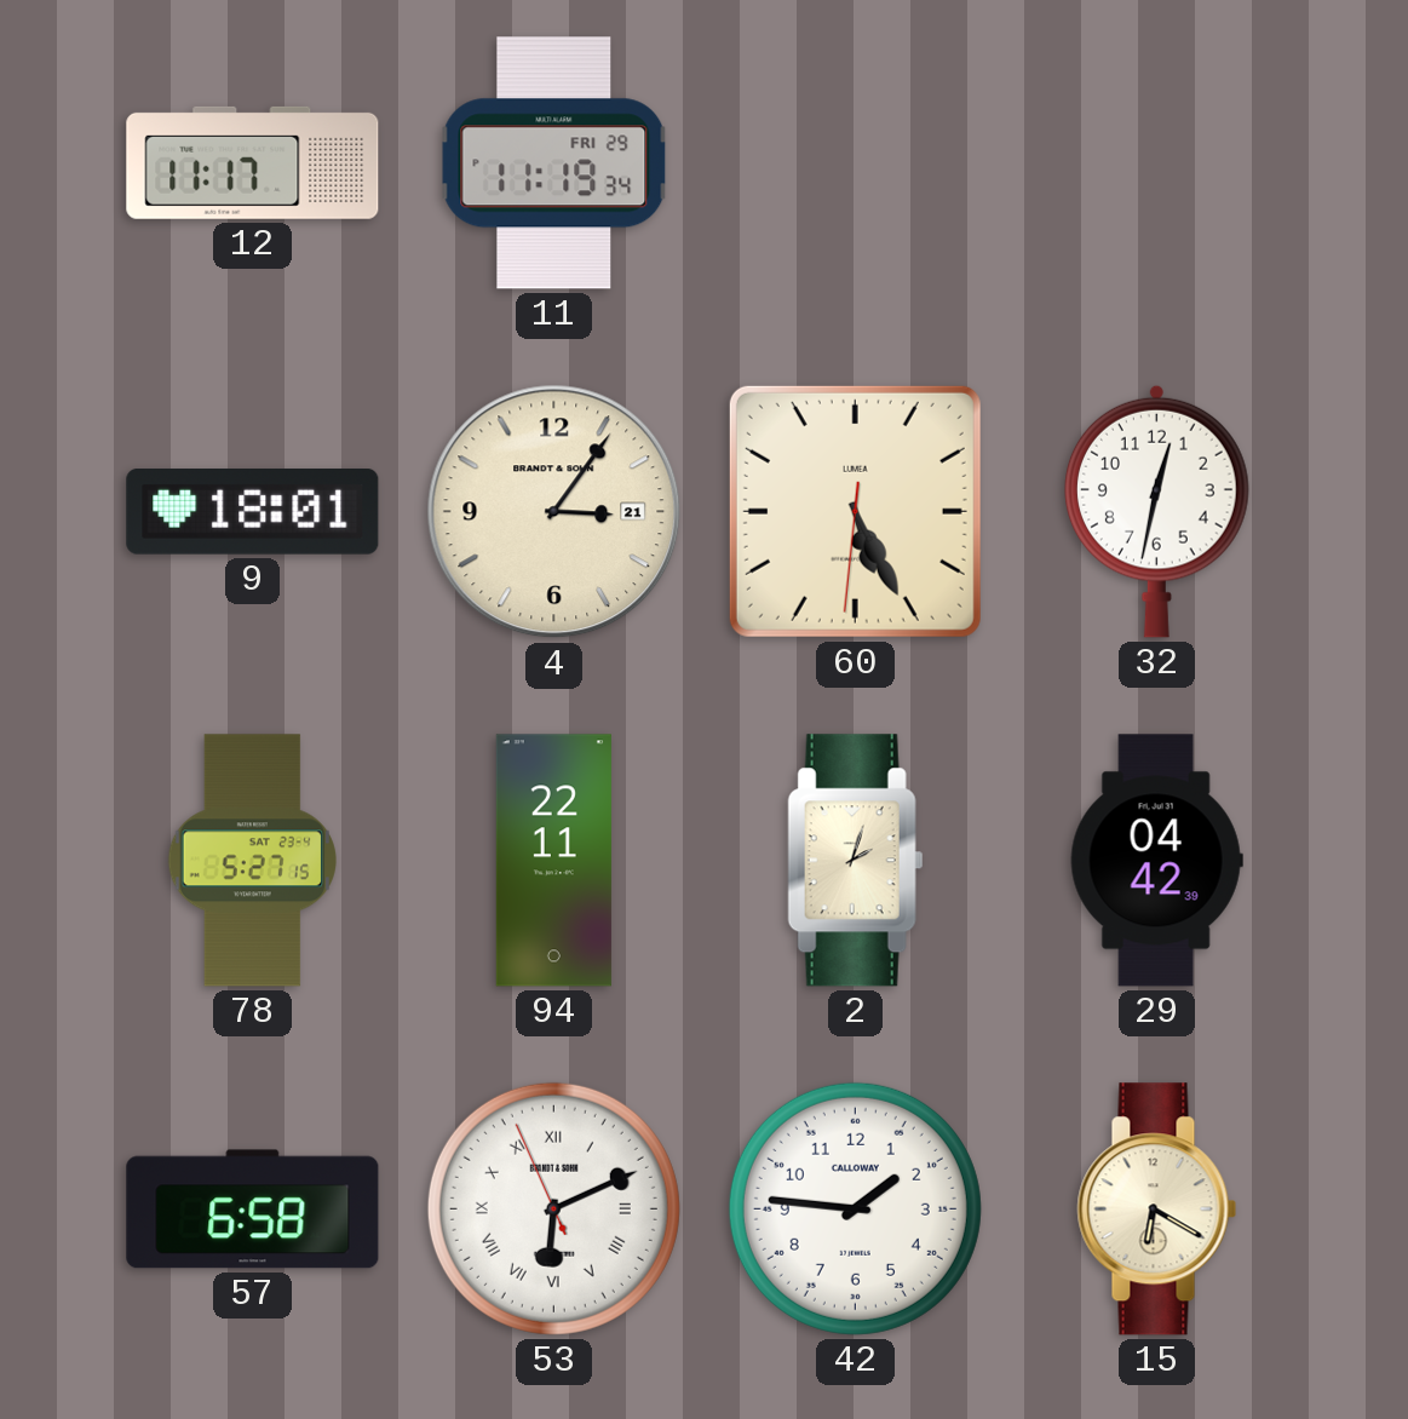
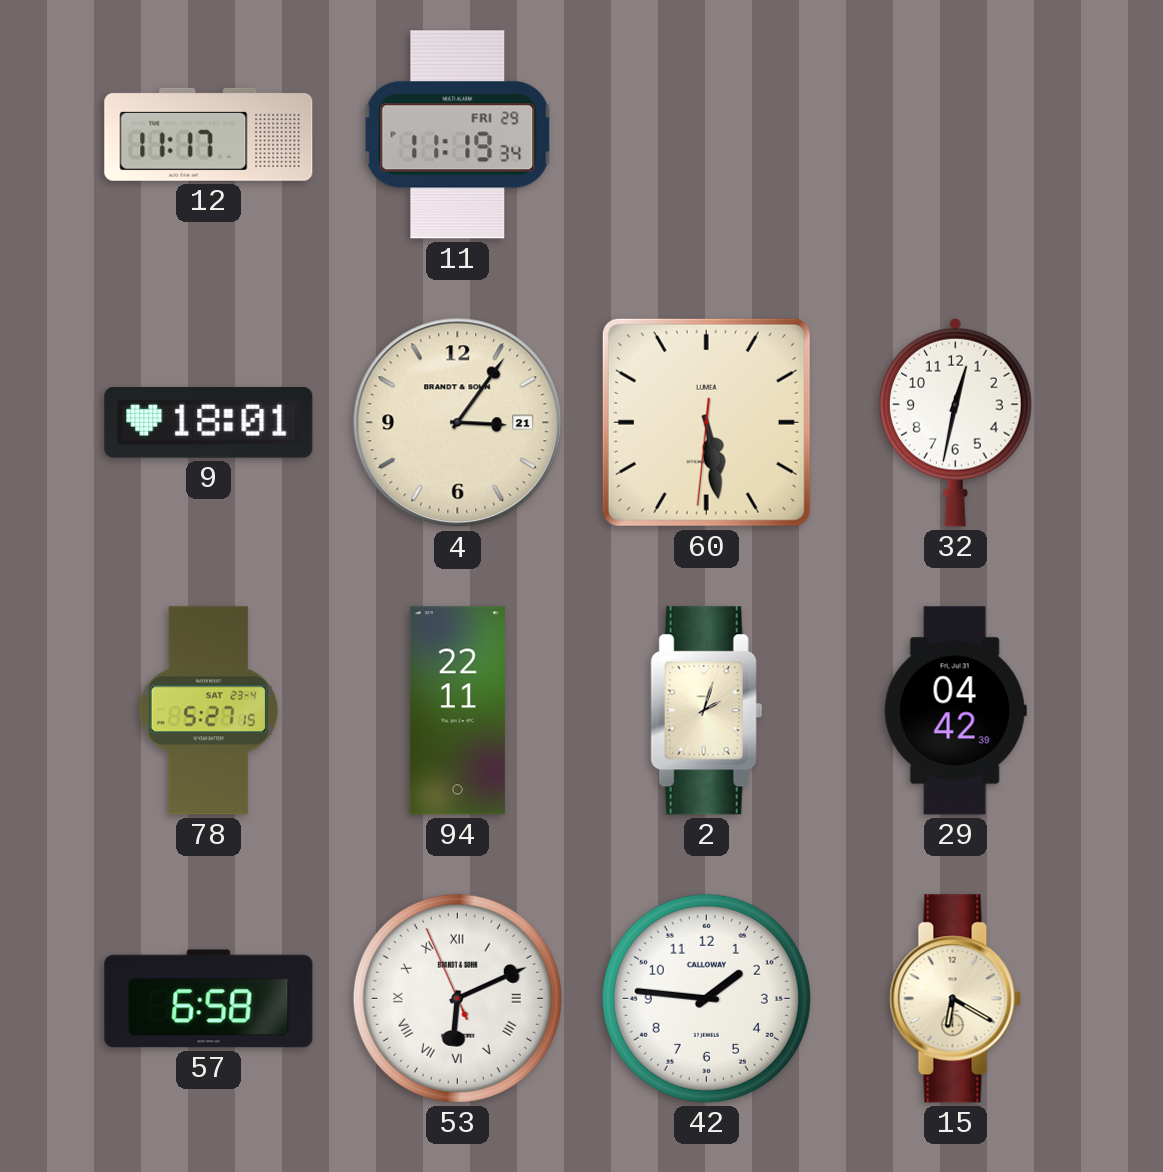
60: 5:25 -> 5:28
